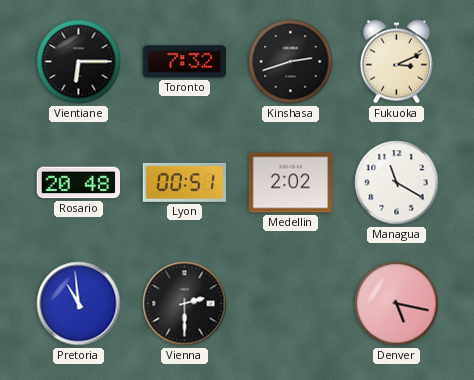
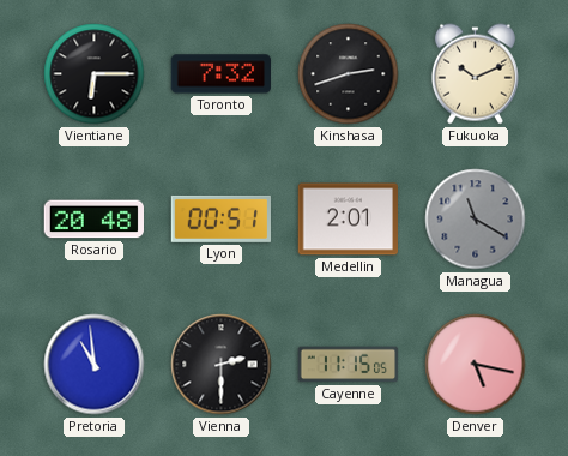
Fukuoka: 3:11 -> 10:11
Medellin: 2:02 -> 2:01
Managua dial: white -> grey
Cayenne: none -> 11:15
